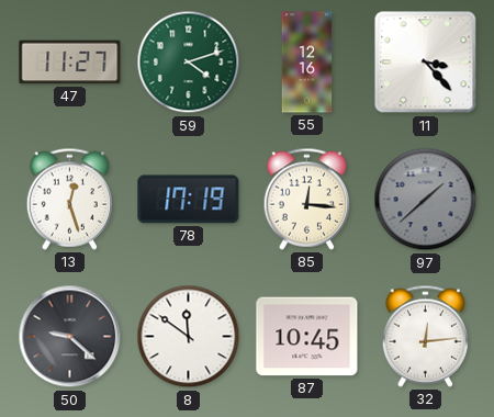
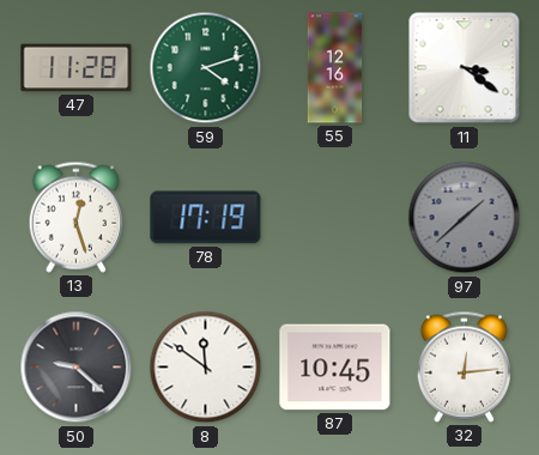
47: 11:27 -> 11:28
11: 3:23 -> 3:21
85: 12:16 -> none
